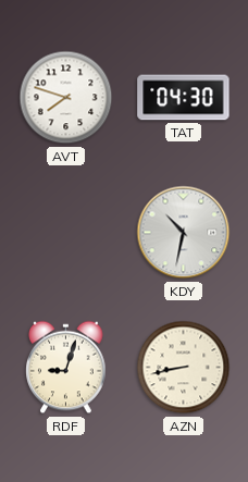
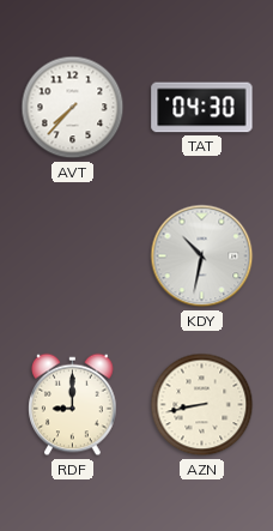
AVT: 7:48 -> 7:37
RDF: 9:03 -> 9:00
